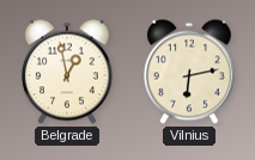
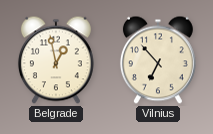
Vilnius: 6:13 -> 6:53
